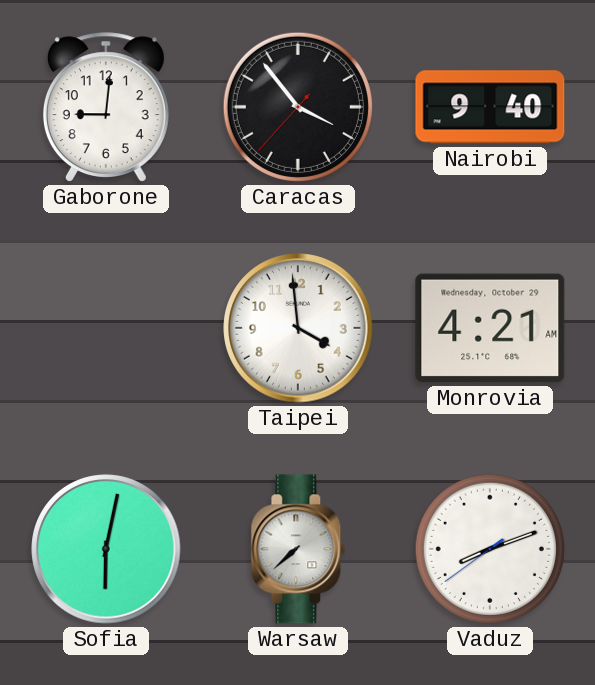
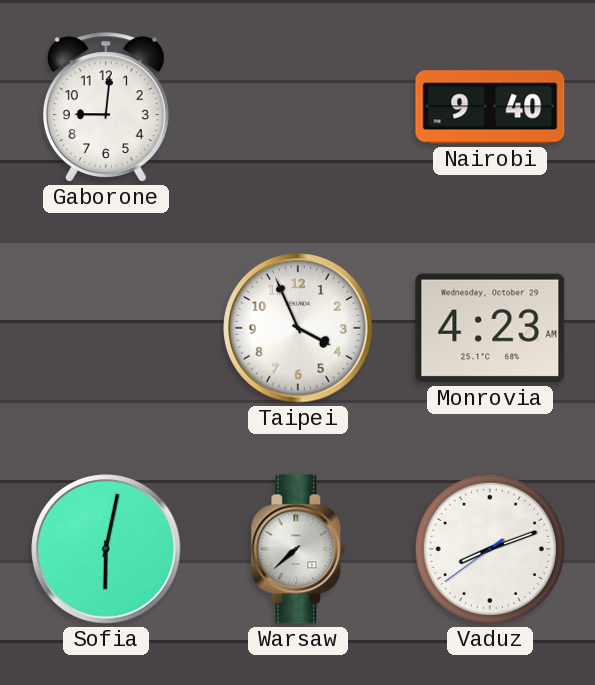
Caracas: 3:53 -> none
Taipei: 3:59 -> 3:56
Monrovia: 4:21 -> 4:23
